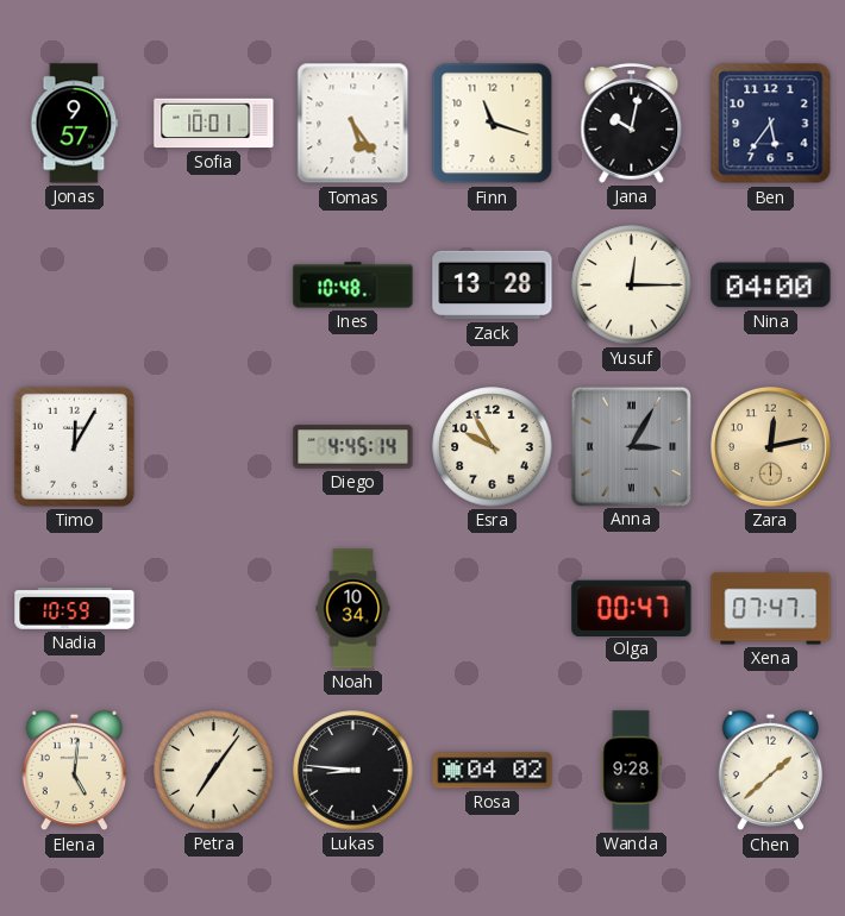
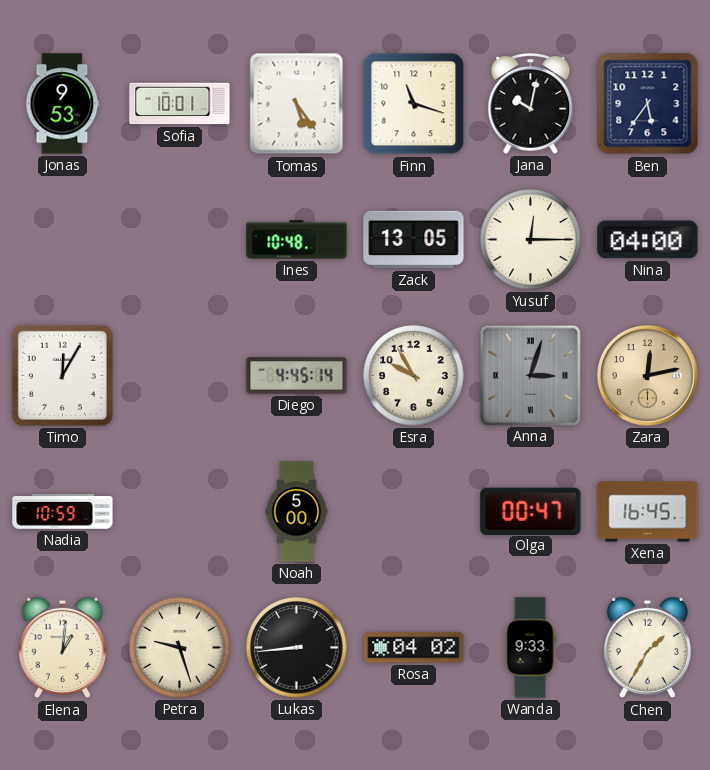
Jonas: 9:57 -> 9:53
Zack: 13:28 -> 13:05
Anna: 3:05 -> 3:03
Noah: 10:34 -> 5:00
Xena: 07:47 -> 16:45
Elena: 5:01 -> 1:01
Petra: 7:06 -> 9:27
Lukas: 8:46 -> 8:44
Wanda: 9:28 -> 9:33
Chen: 1:38 -> 1:35
